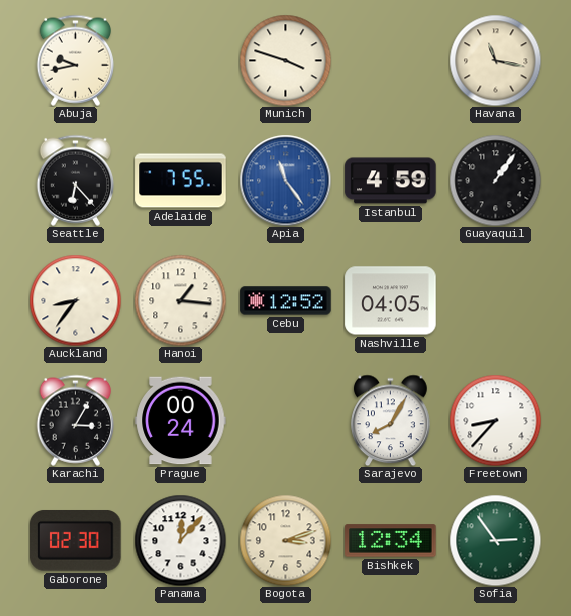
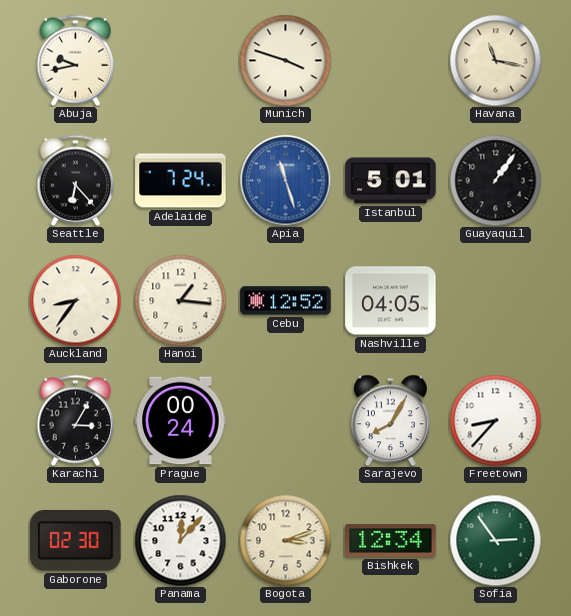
Adelaide: 7:55 -> 7:24
Apia: 11:24 -> 11:27
Istanbul: 4:59 -> 5:01
